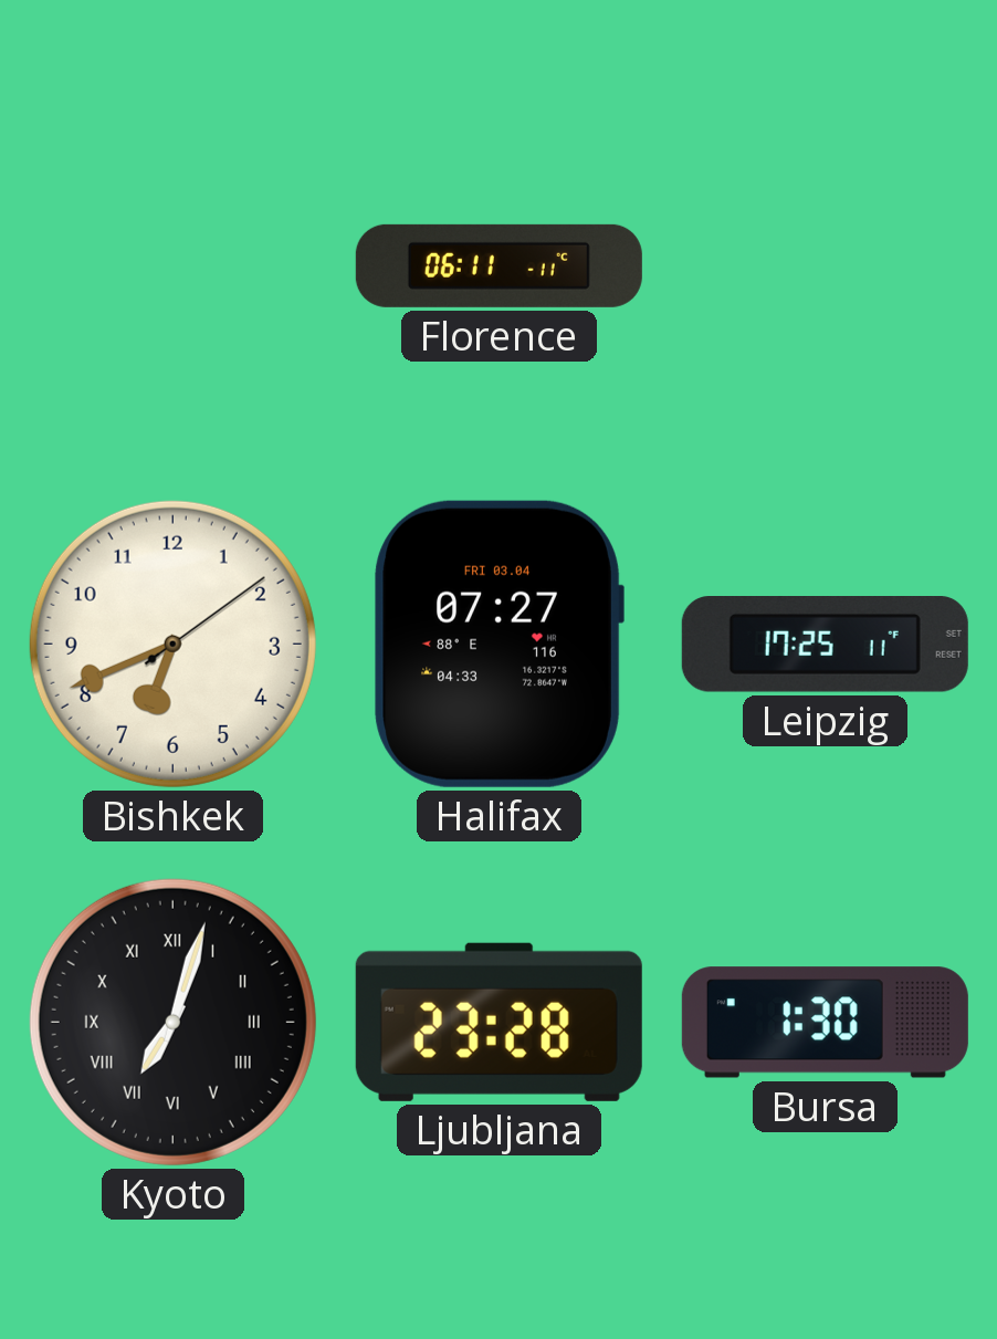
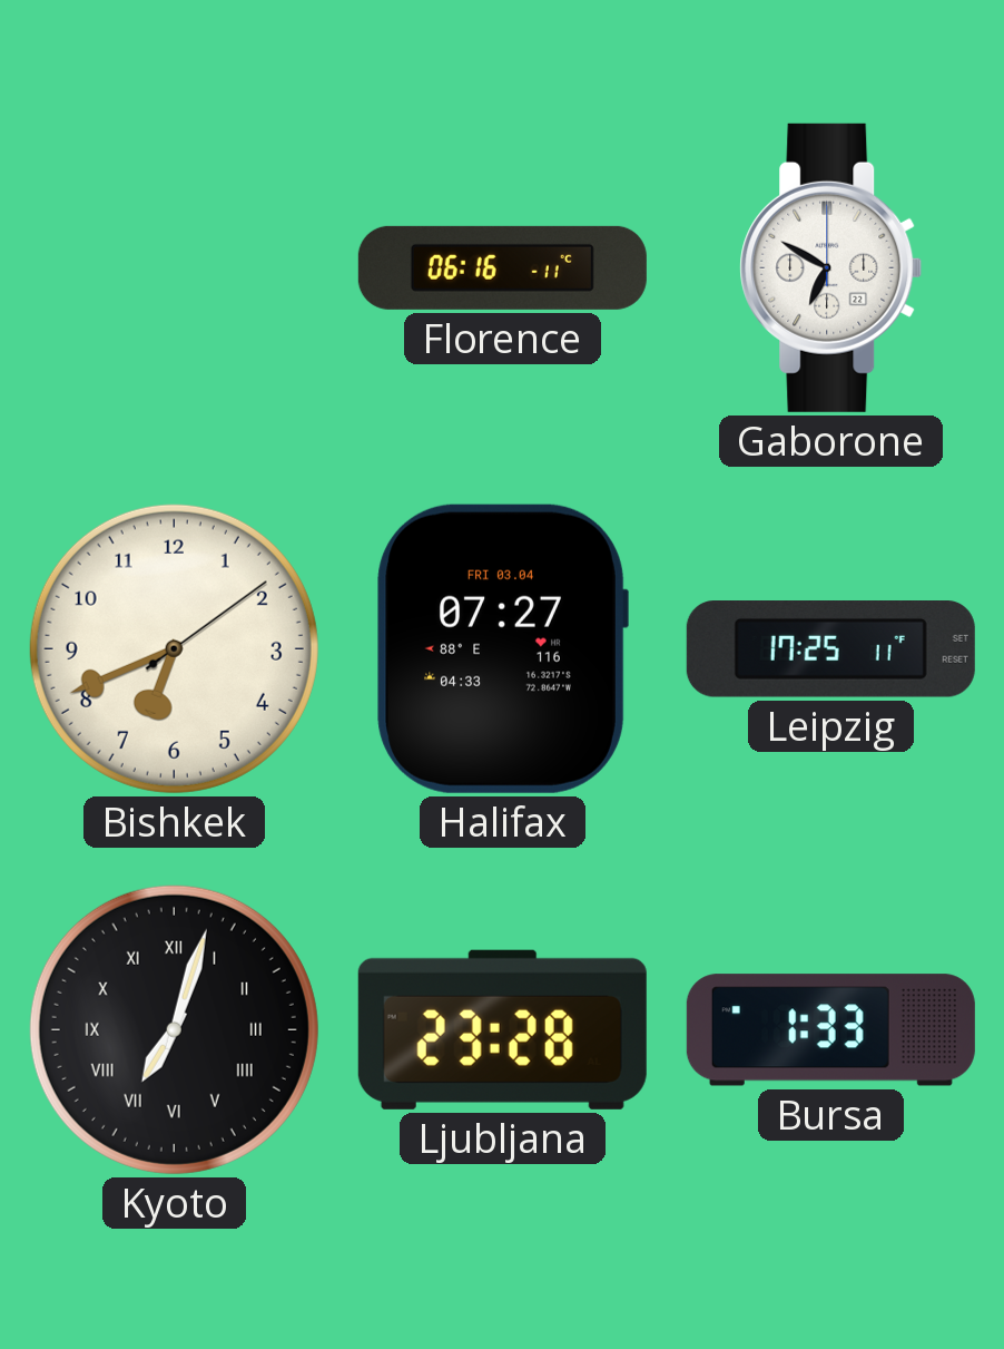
Florence: 06:11 -> 06:16
Gaborone: none -> 6:50
Bursa: 1:30 -> 1:33
